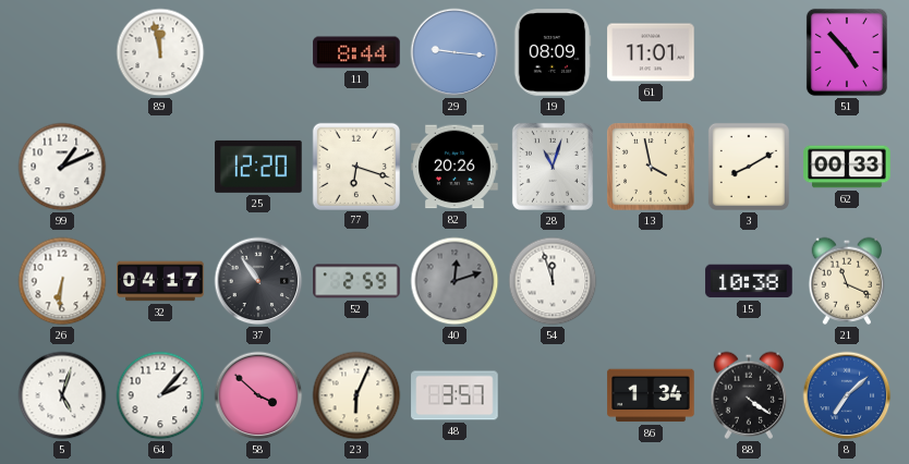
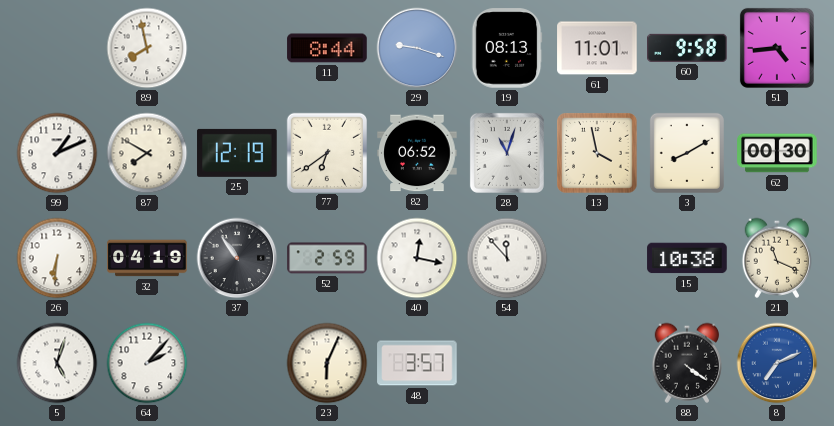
89: 11:58 -> 7:58
29: 9:16 -> 9:18
19: 08:09 -> 08:13
60: none -> 9:58
51: 4:53 -> 4:44
87: none -> 7:50
25: 12:20 -> 12:19
77: 6:18 -> 6:39
82: 20:26 -> 06:52
62: 00:33 -> 00:30
32: 04:17 -> 04:19
40: 12:12 -> 12:17
40 dial: grey -> white
54: 11:57 -> 11:53
58: 3:52 -> none
86: 1:34 -> none
8: 7:08 -> 7:11
